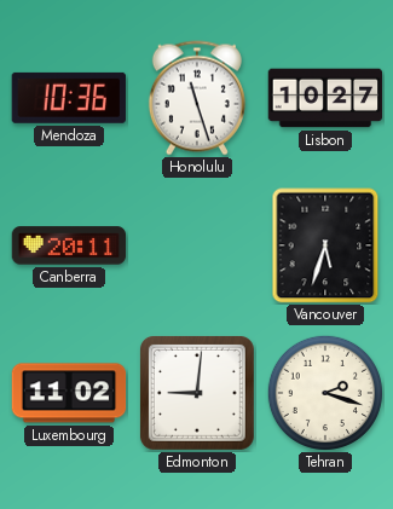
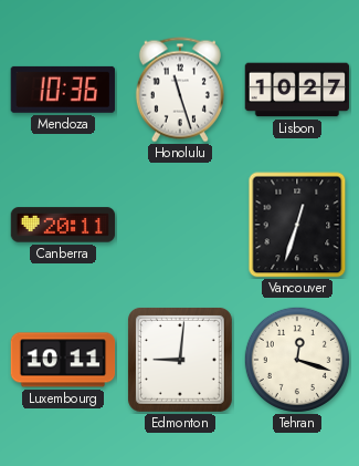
Vancouver: 5:33 -> 12:33
Luxembourg: 11:02 -> 10:11
Tehran: 2:18 -> 12:18
